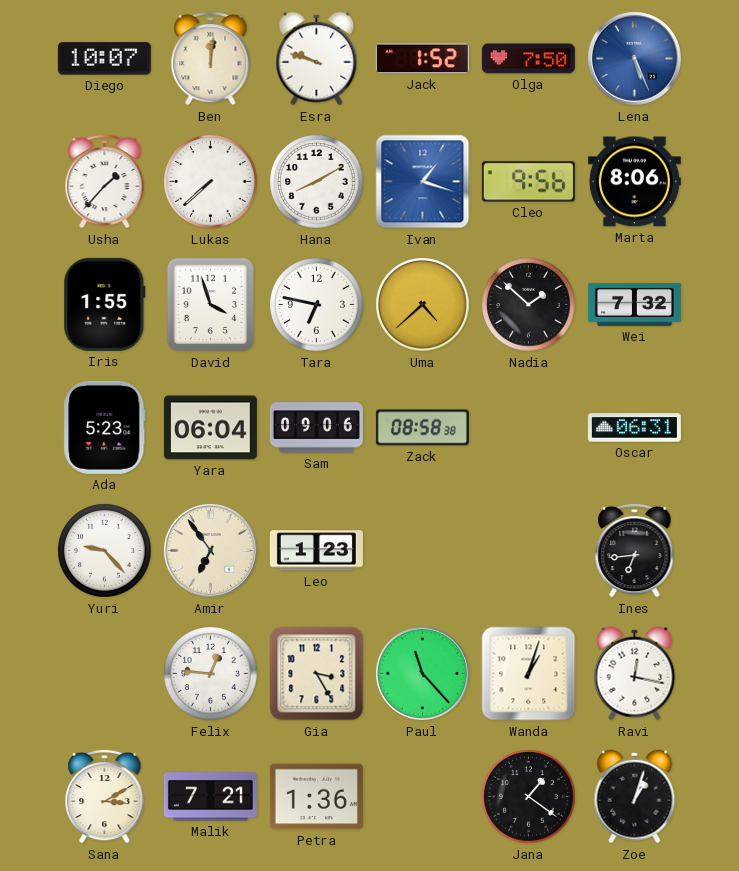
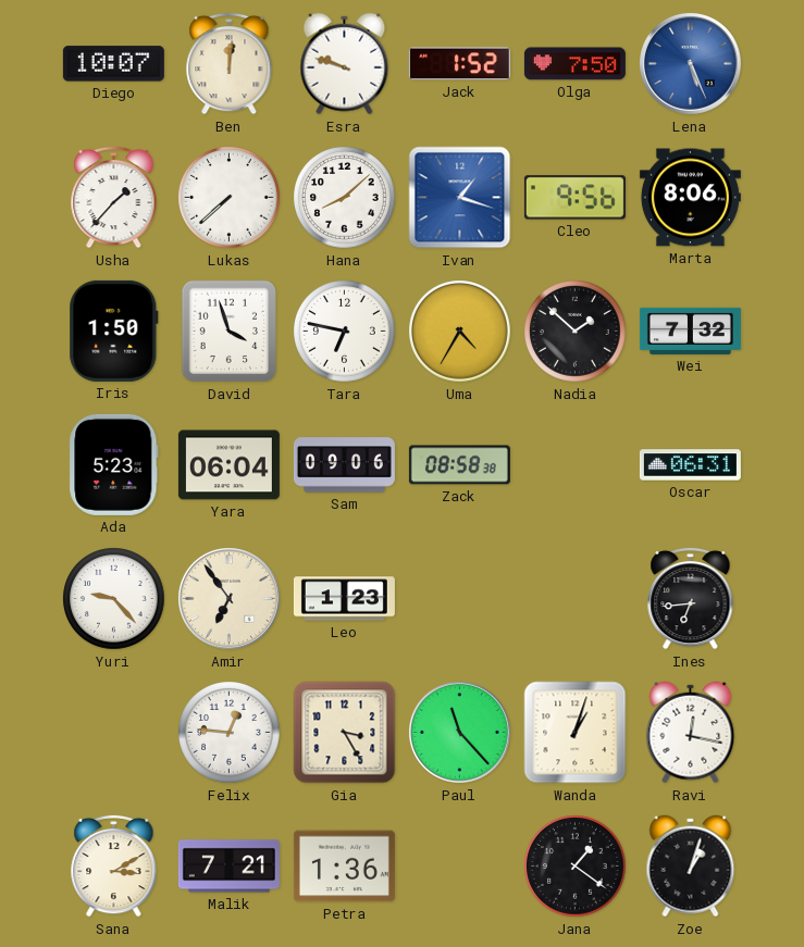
Hana: 8:10 -> 8:08
Iris: 1:55 -> 1:50
Uma: 4:38 -> 4:35
